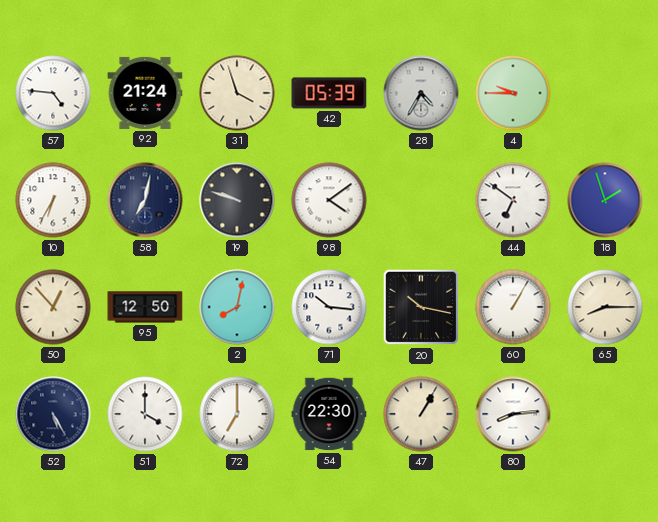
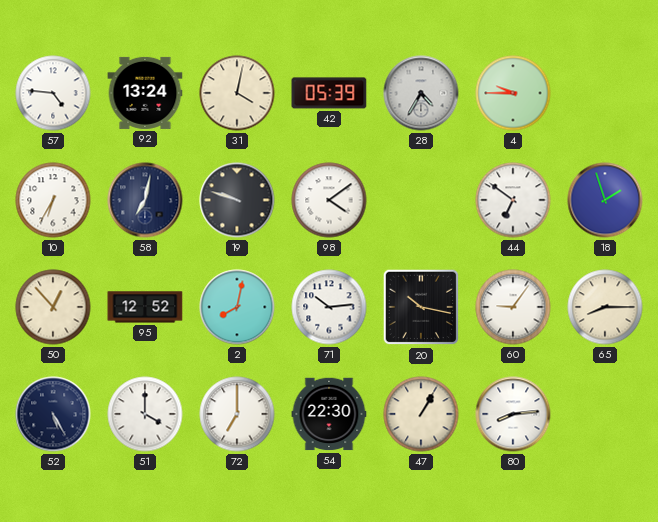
92: 21:24 -> 13:24
31: 3:57 -> 4:02
95: 12:50 -> 12:52
71: 10:16 -> 10:14
60: 1:05 -> 9:06
